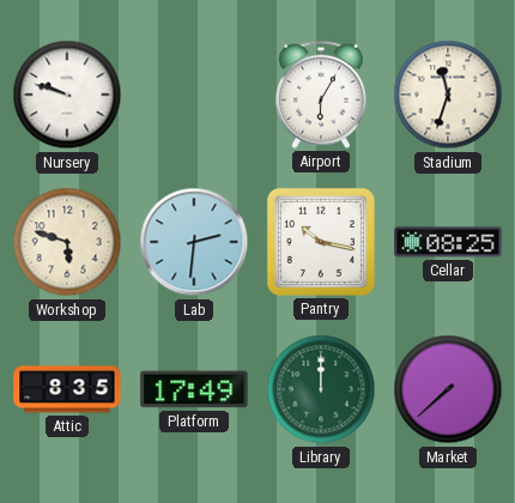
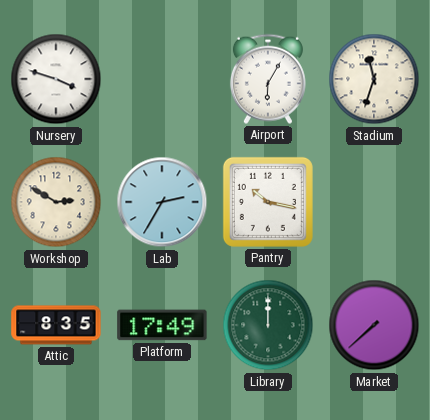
Nursery: 9:48 -> 3:48
Workshop: 5:48 -> 2:50
Lab: 2:31 -> 2:35
Cellar: 08:25 -> none
